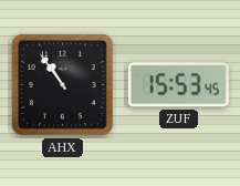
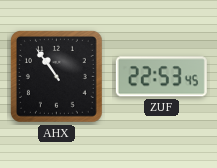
ZUF: 15:53 -> 22:53
